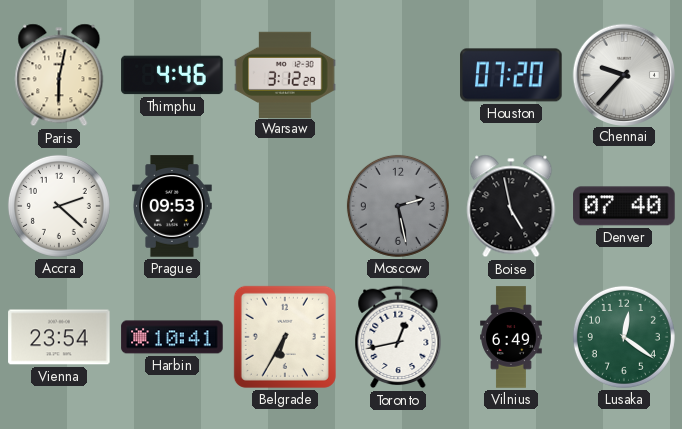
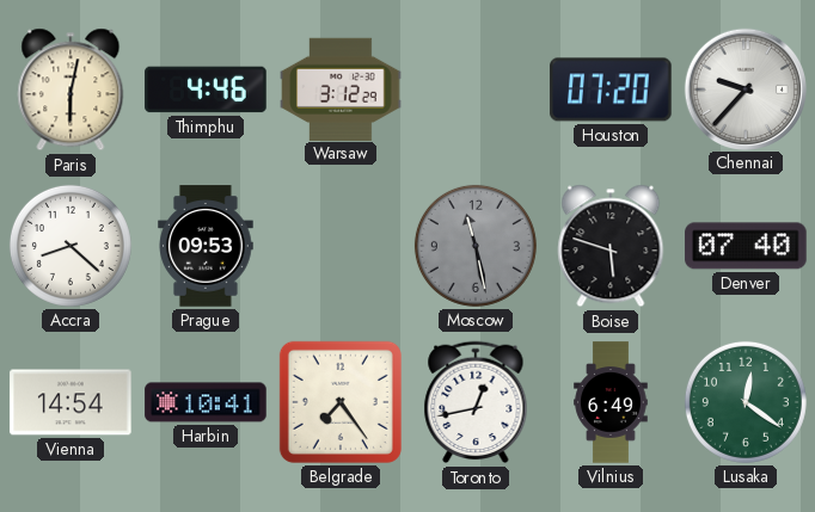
Accra: 2:22 -> 8:22
Moscow: 2:28 -> 11:28
Boise: 4:58 -> 5:48
Vienna: 23:54 -> 14:54
Belgrade: 6:35 -> 7:24
